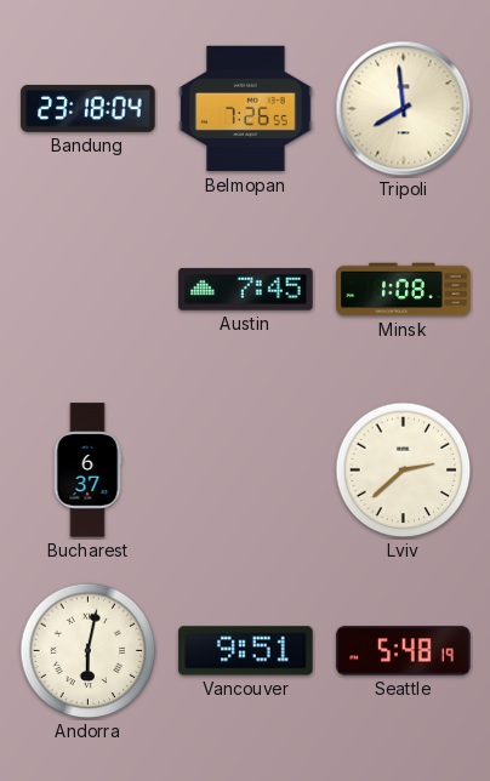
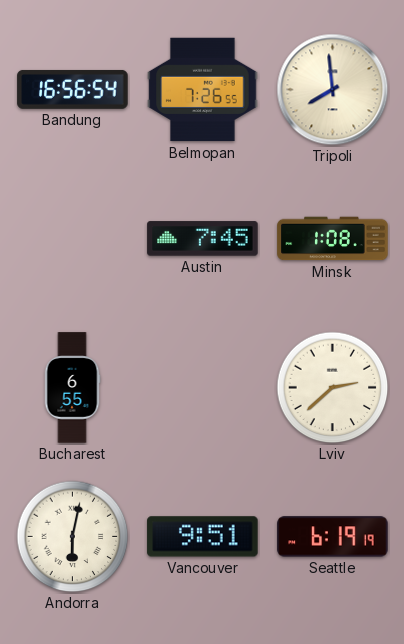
Bandung: 23:18 -> 16:56
Bucharest: 6:37 -> 6:55
Seattle: 5:48 -> 6:19
